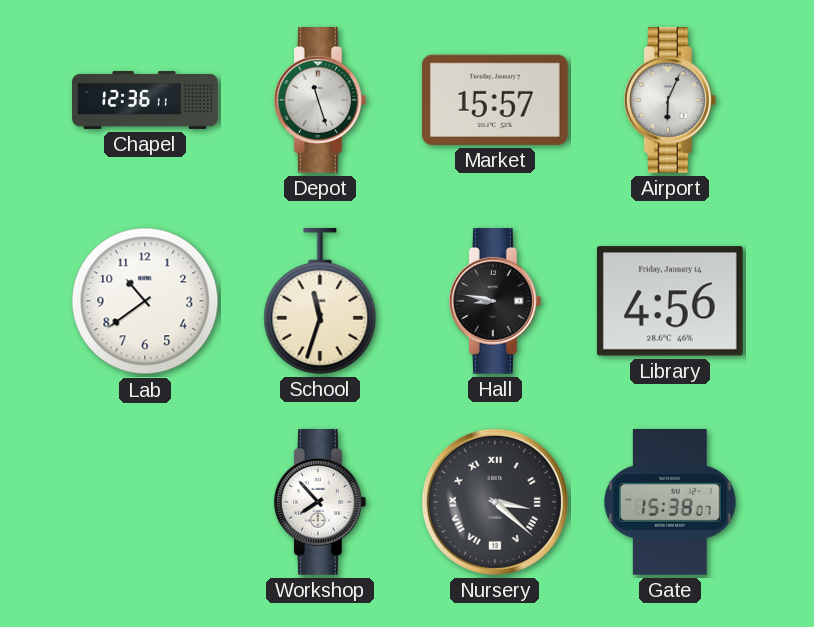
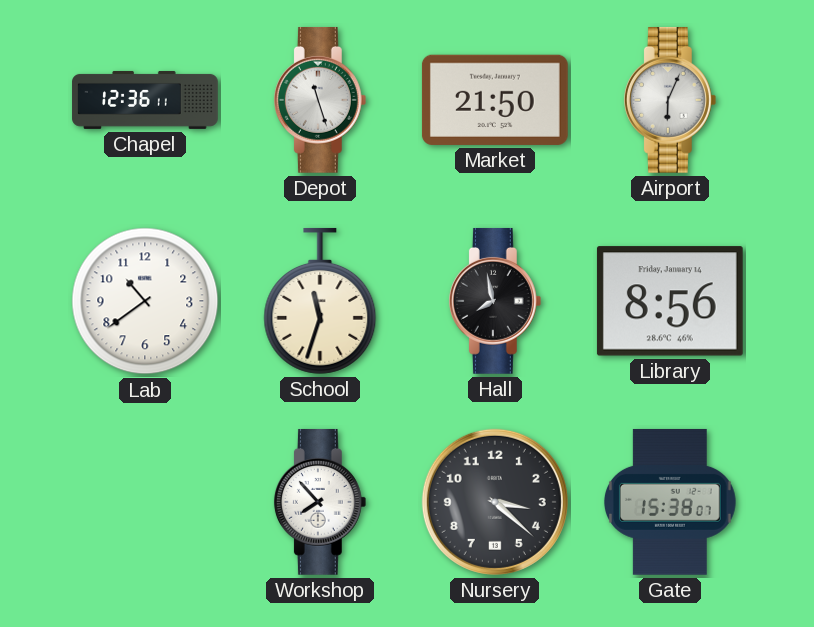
Market: 15:57 -> 21:50
Hall: 8:47 -> 7:58
Library: 4:56 -> 8:56
Nursery numerals: Roman -> Arabic
